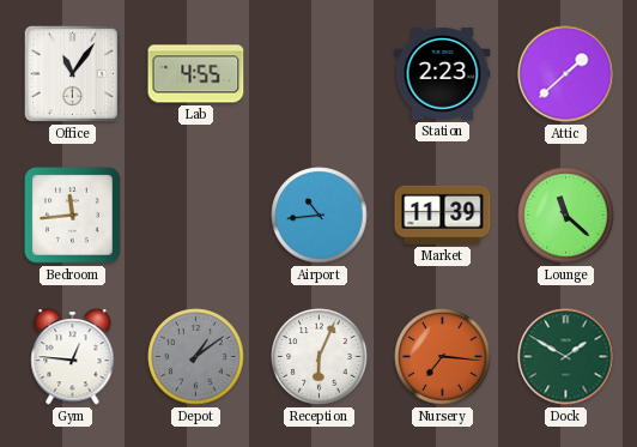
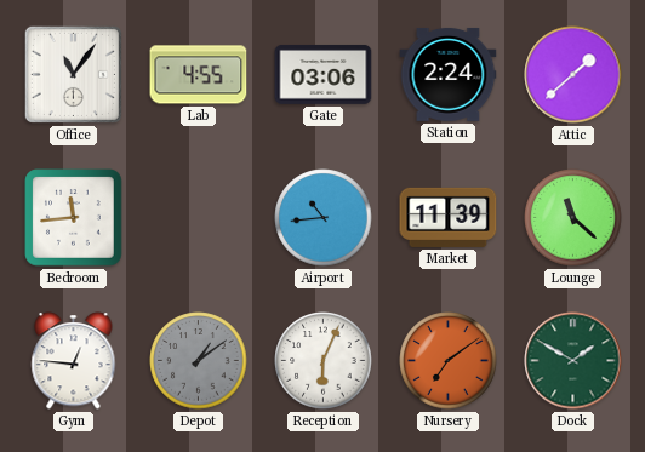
Gate: none -> 03:06
Station: 2:23 -> 2:24
Nursery: 7:16 -> 7:09
